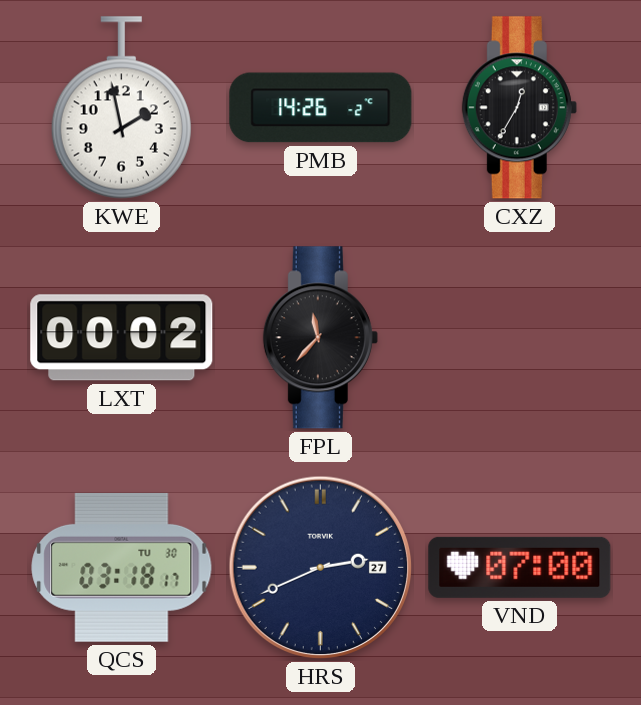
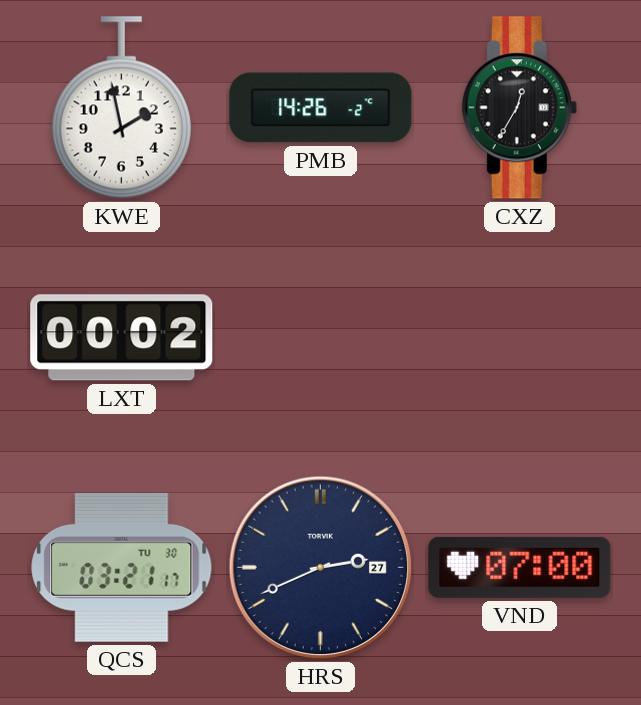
FPL: 11:37 -> none
QCS: 03:18 -> 03:21
